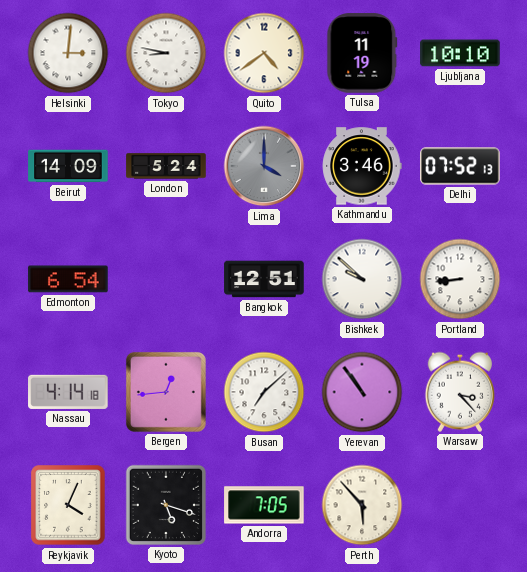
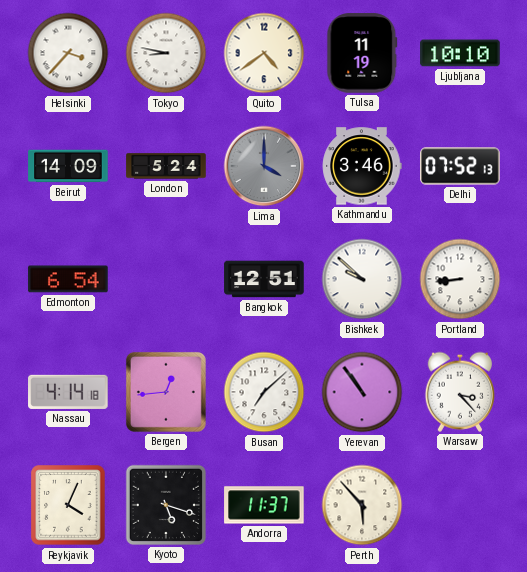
Helsinki: 3:01 -> 3:37
Andorra: 7:05 -> 11:37
